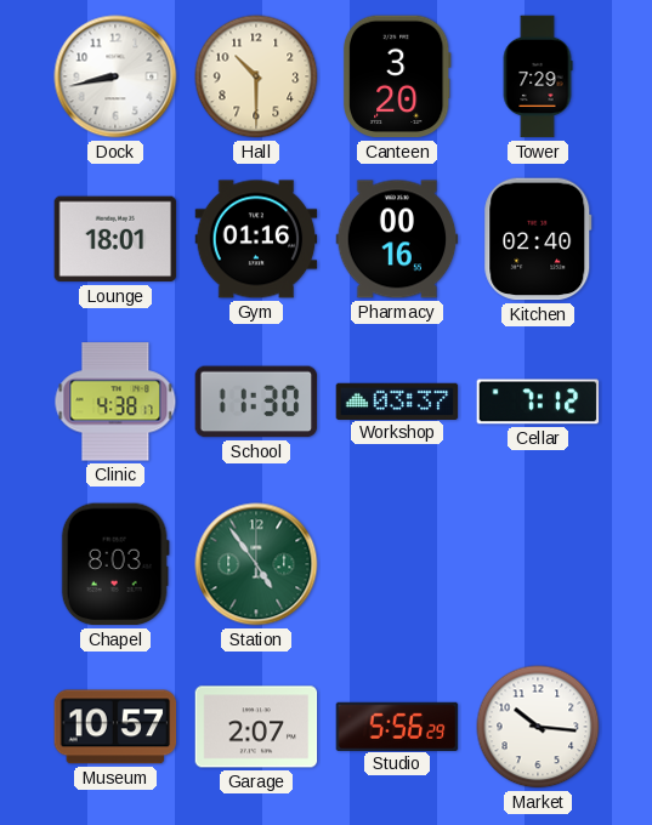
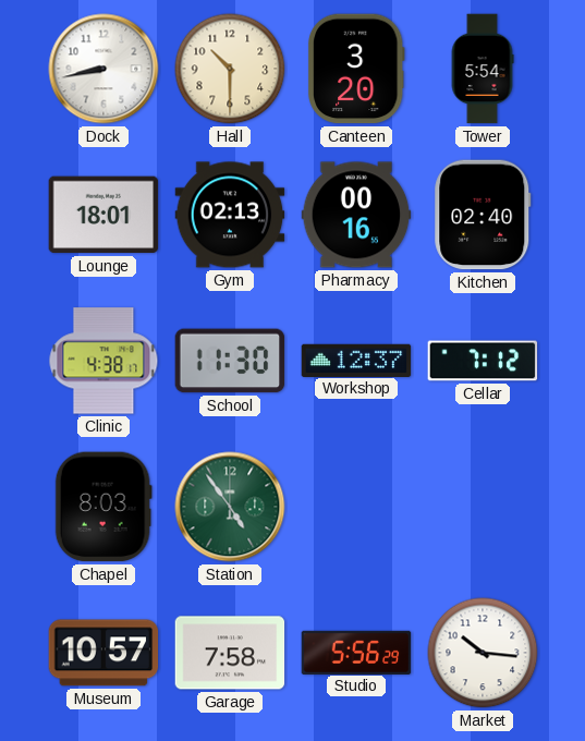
Tower: 7:29 -> 5:54
Gym: 01:16 -> 02:13
Workshop: 03:37 -> 12:37
Garage: 2:07 -> 7:58
